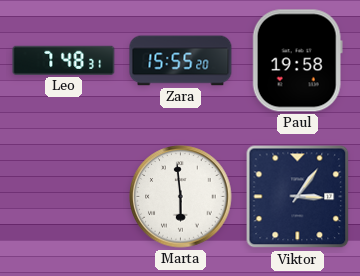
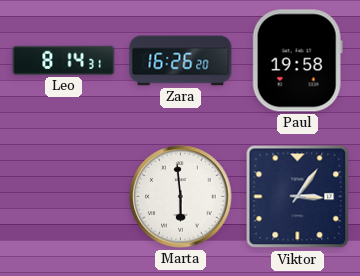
Leo: 7:48 -> 8:14
Zara: 15:55 -> 16:26
